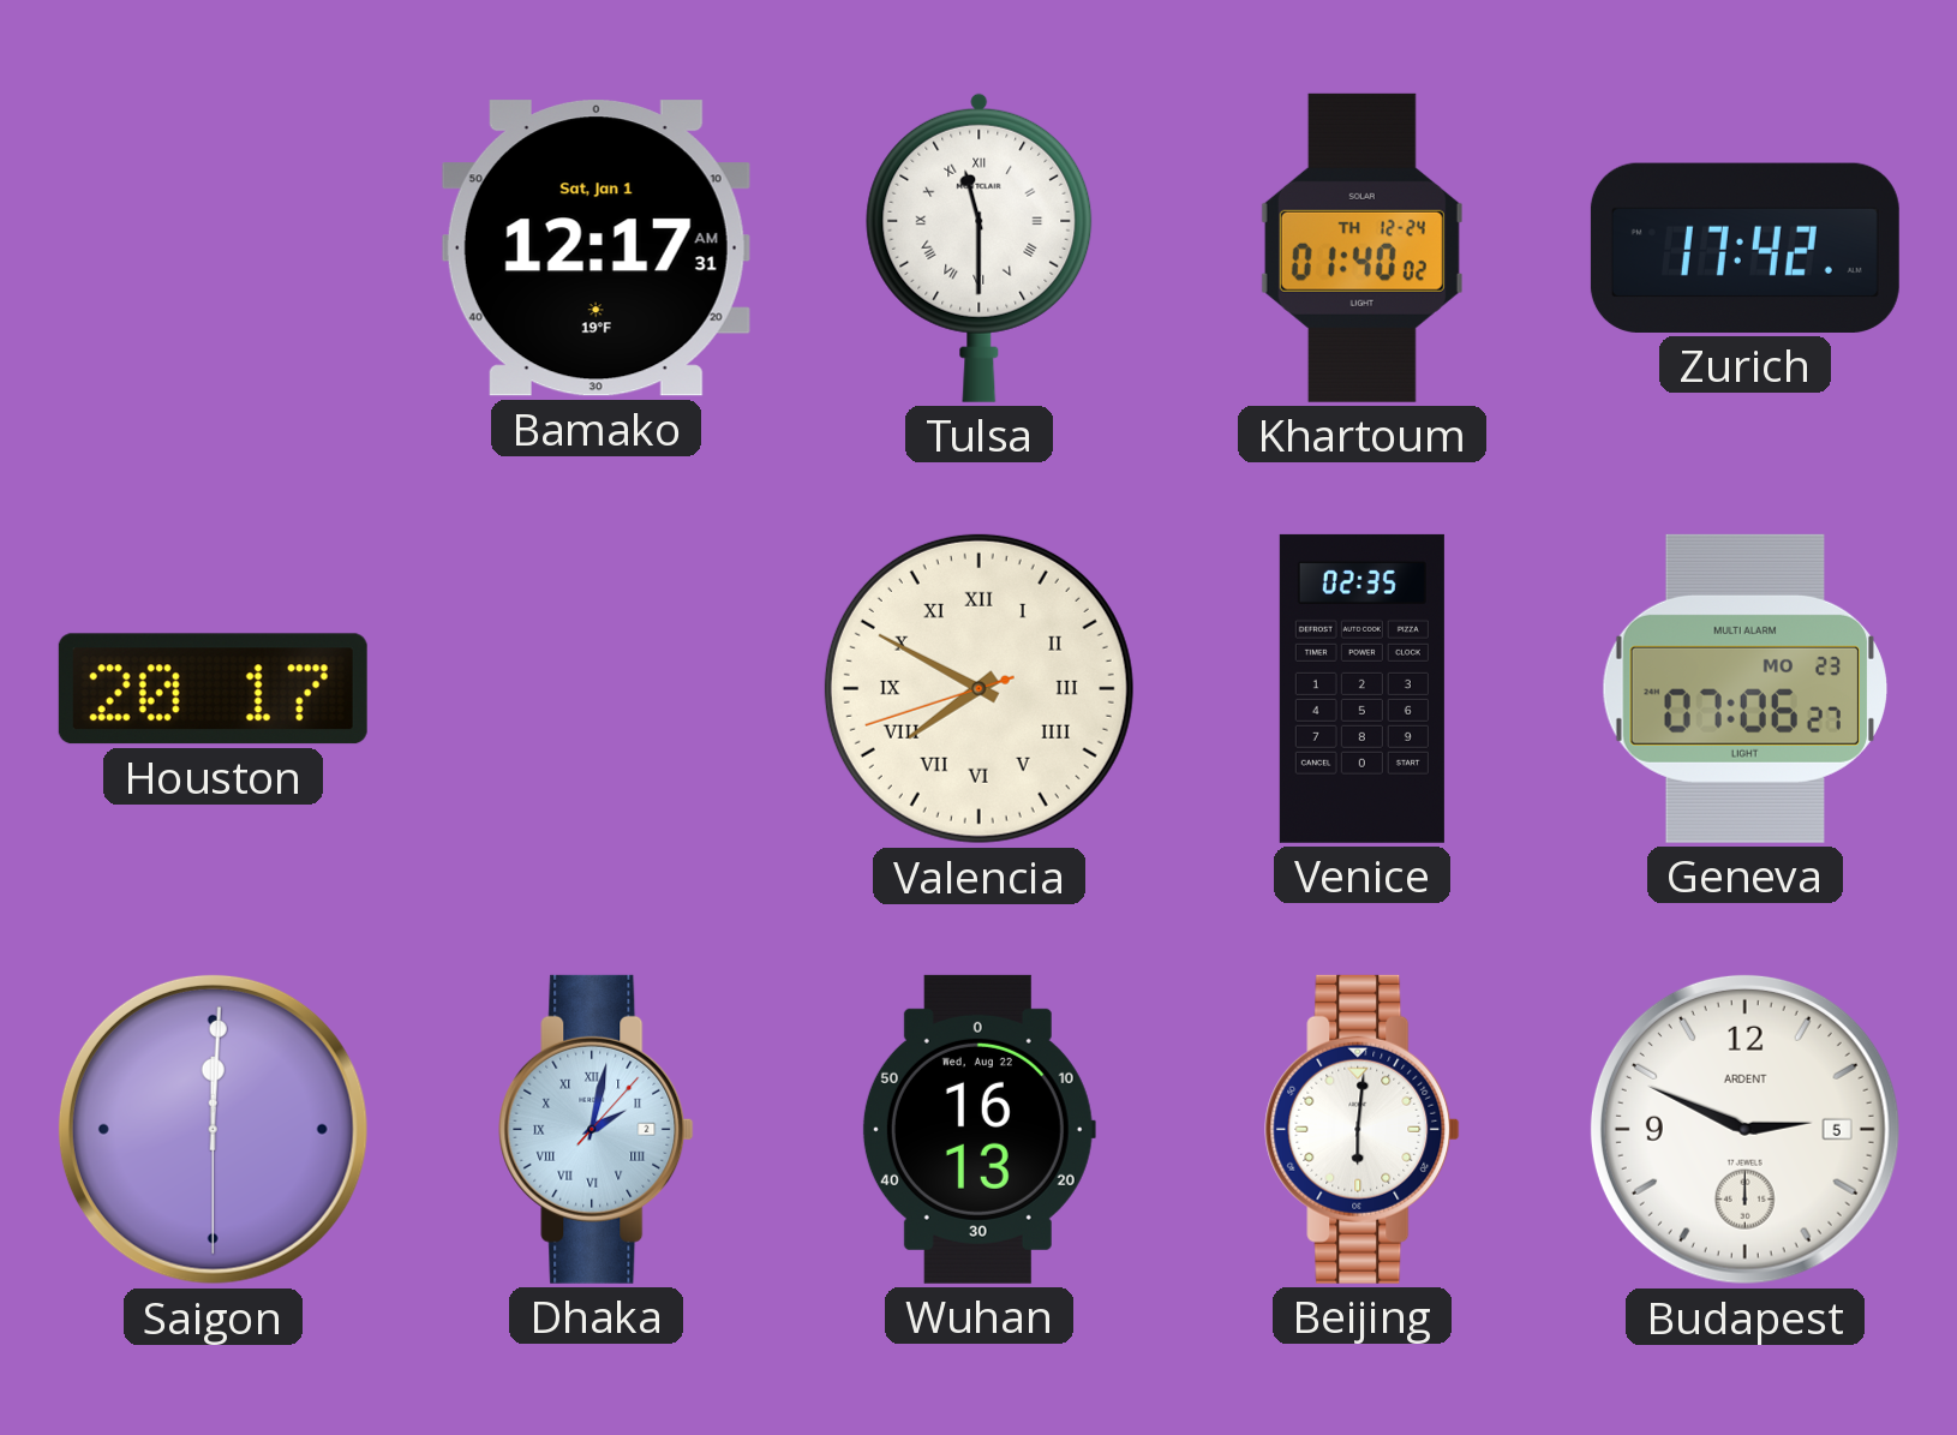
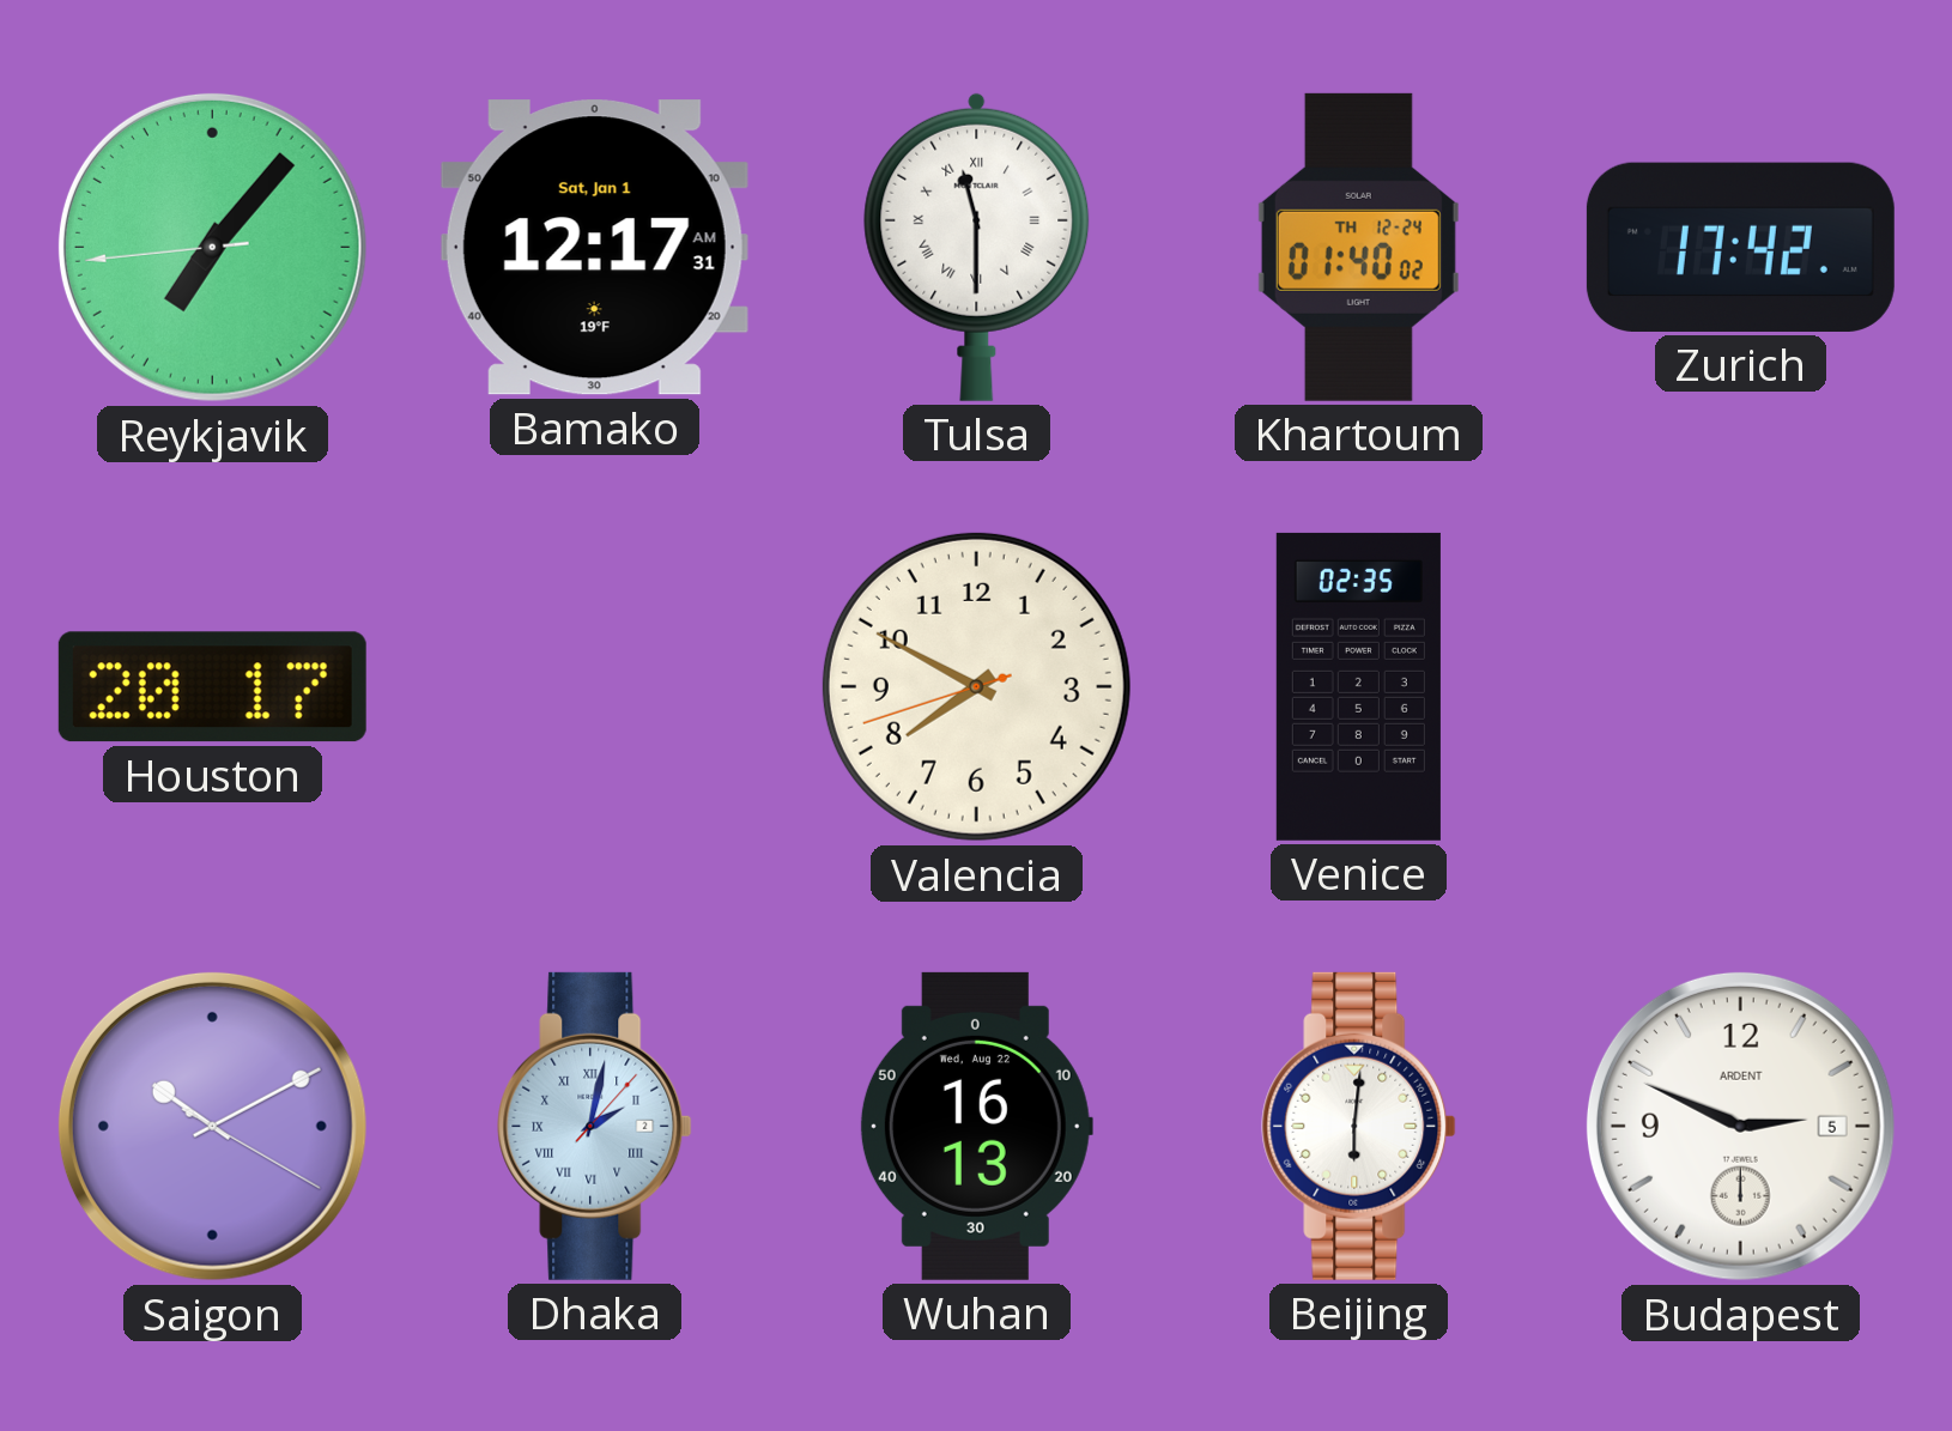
Reykjavik: none -> 7:06
Valencia numerals: Roman -> Arabic
Geneva: 07:06 -> none
Saigon: 12:00 -> 10:10
